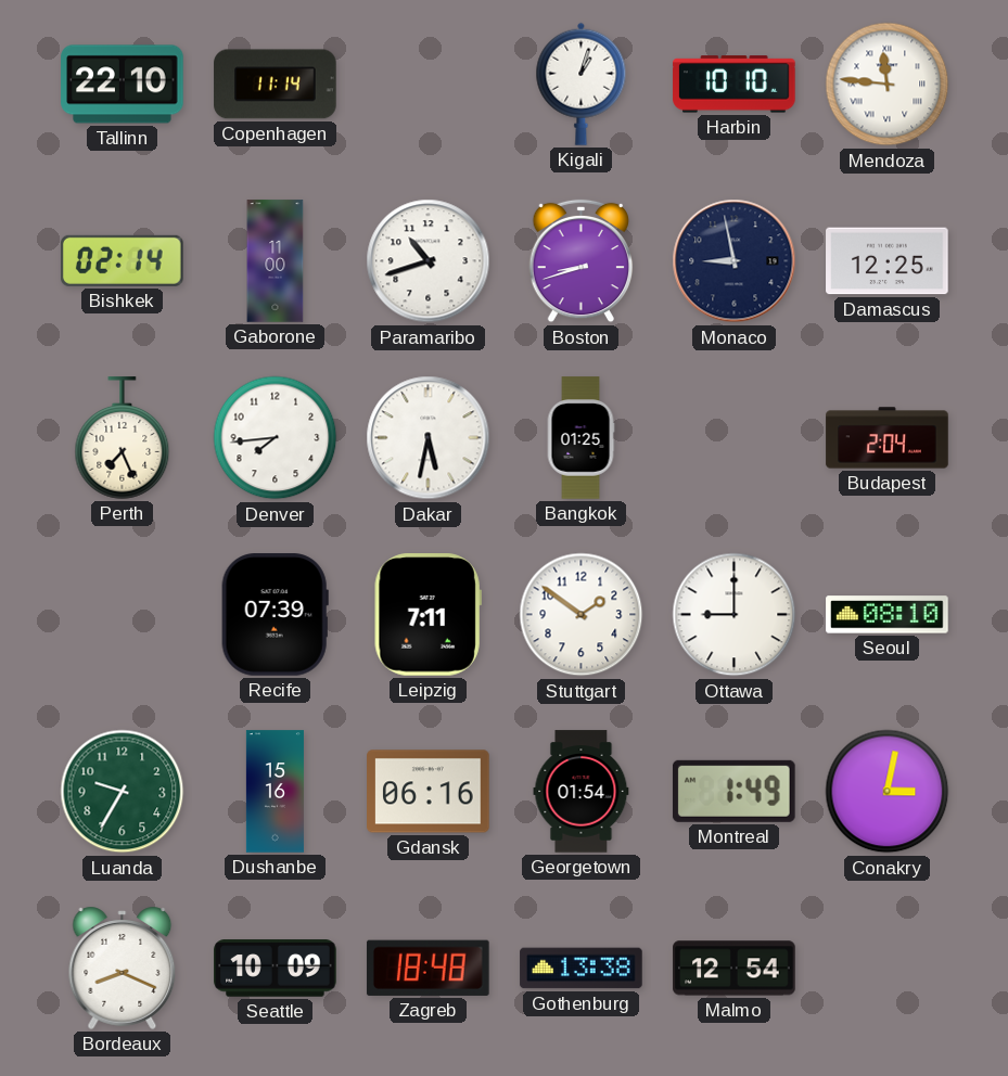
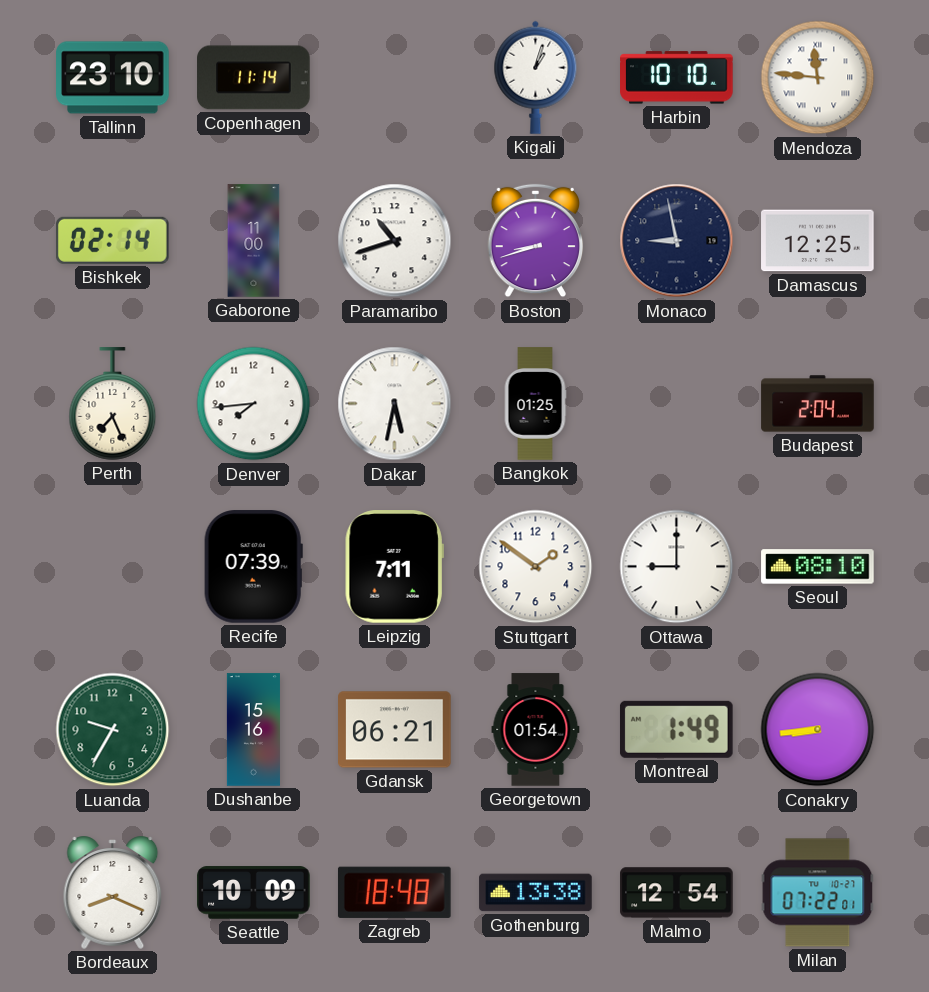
Tallinn: 22:10 -> 23:10
Gdansk: 06:16 -> 06:21
Conakry: 3:02 -> 8:44
Milan: none -> 07:22
